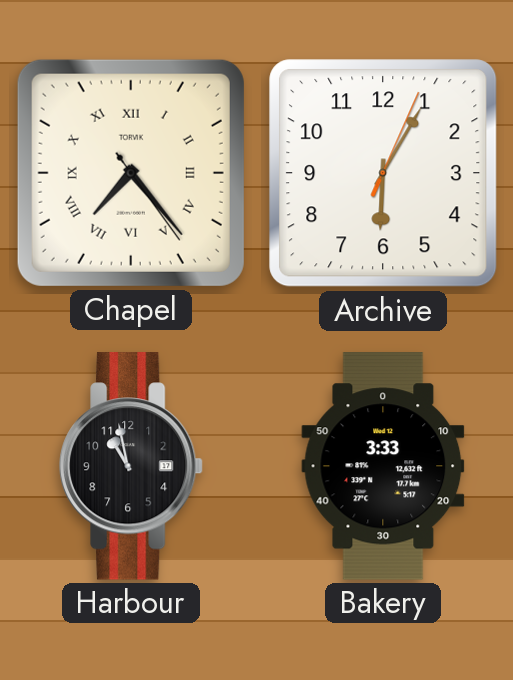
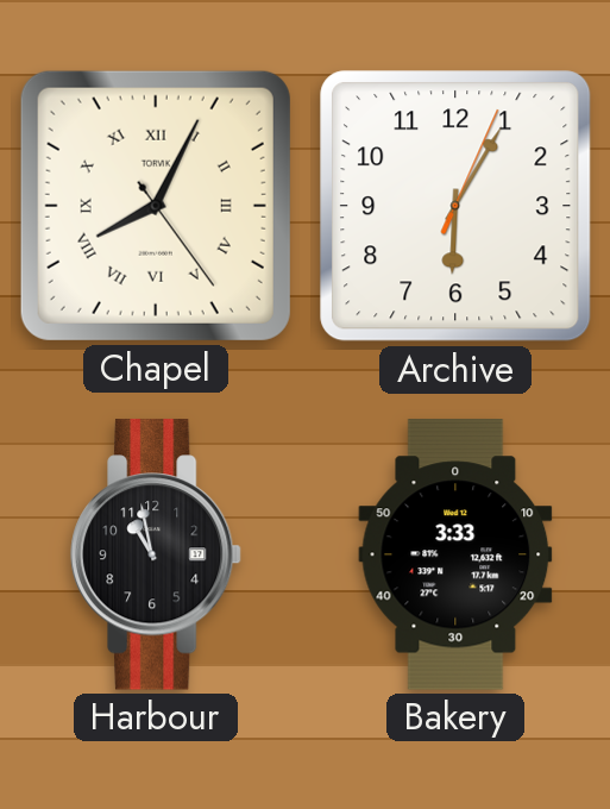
Chapel: 7:23 -> 8:04
